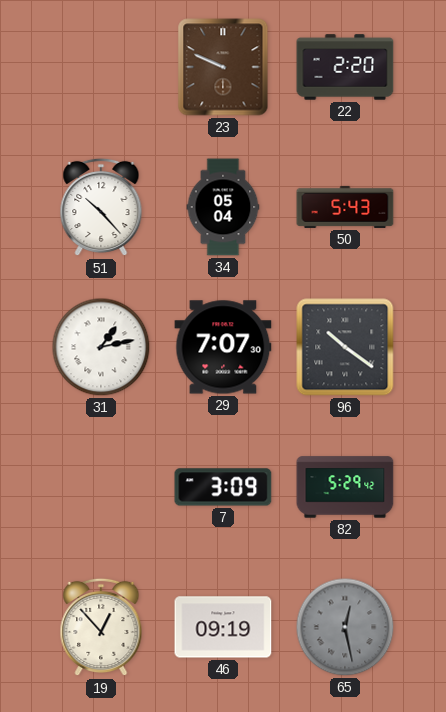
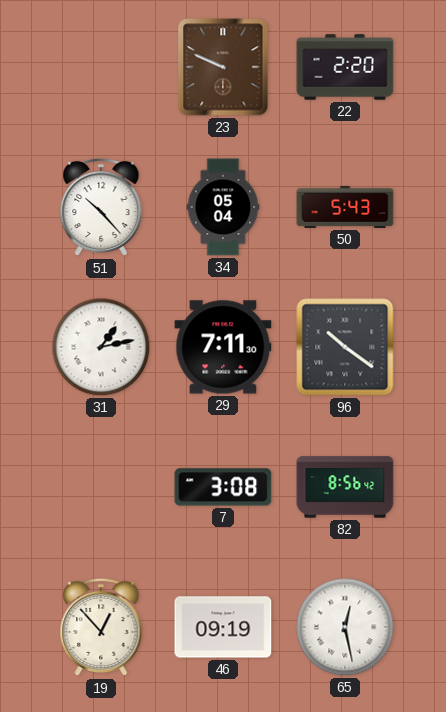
29: 7:07 -> 7:11
7: 3:09 -> 3:08
82: 5:29 -> 8:56
65 dial: grey -> white
